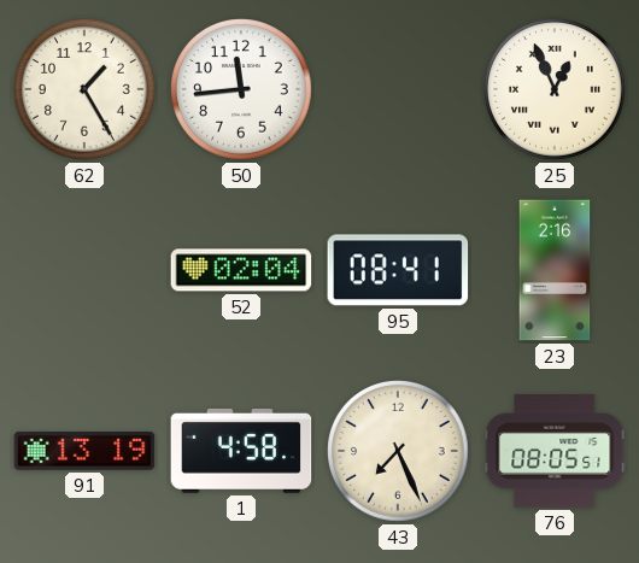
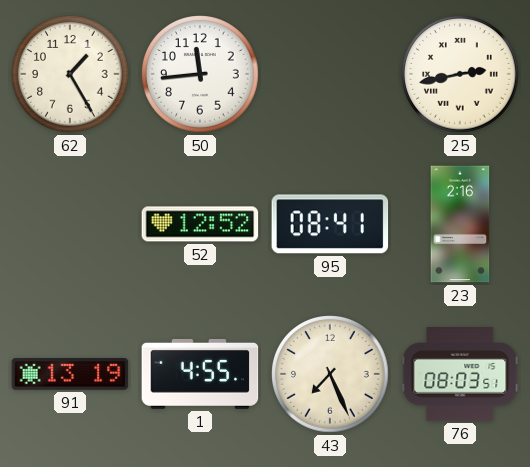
25: 12:56 -> 2:43
52: 02:04 -> 12:52
1: 4:58 -> 4:55
76: 08:05 -> 08:03
